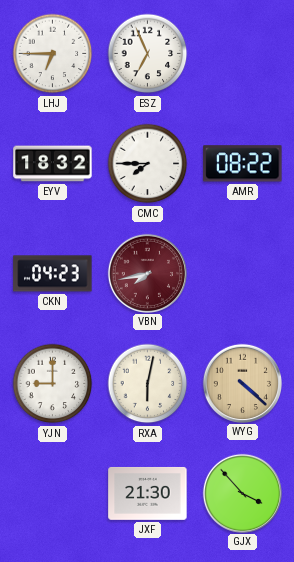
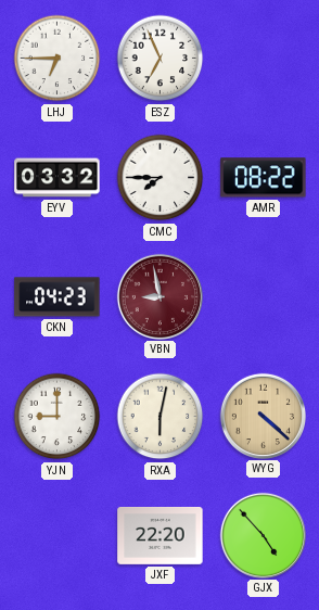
EYV: 18:32 -> 03:32
VBN: 7:43 -> 8:58
JXF: 21:30 -> 22:20
GJX: 3:53 -> 4:53
